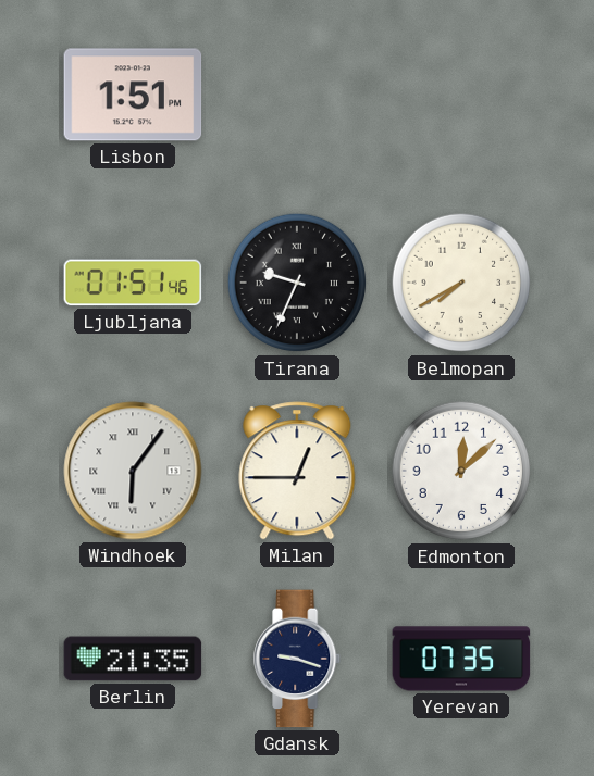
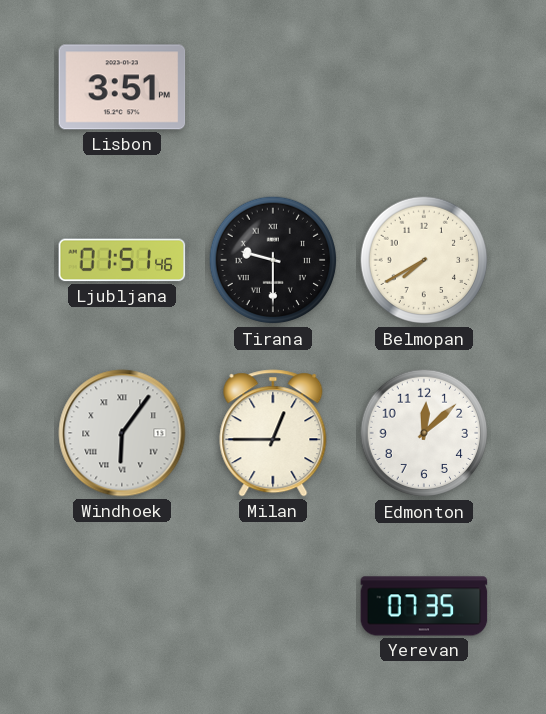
Lisbon: 1:51 -> 3:51
Tirana: 9:34 -> 9:30
Berlin: 21:35 -> none
Gdansk: 9:18 -> none
